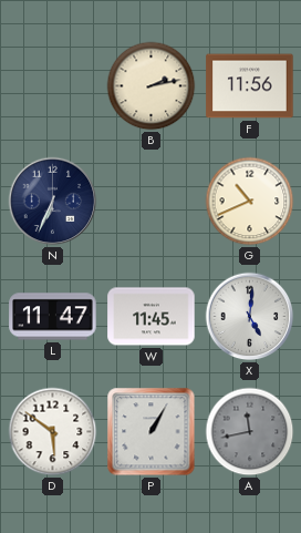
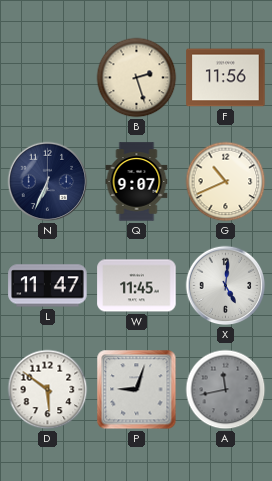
B: 2:13 -> 2:27
Q: none -> 9:07
P: 1:05 -> 9:03
